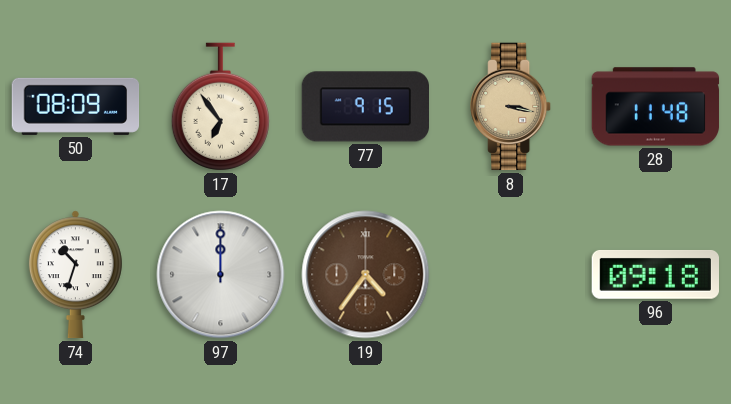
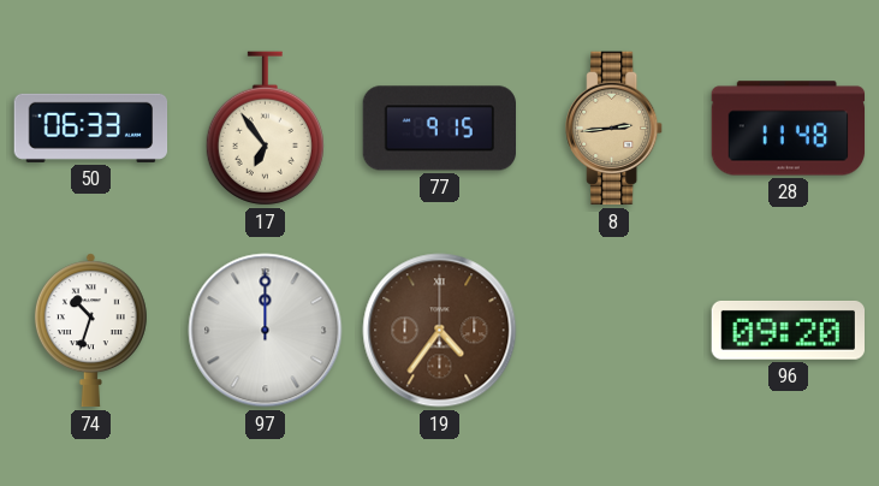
50: 08:09 -> 06:33
8: 3:17 -> 2:44
96: 09:18 -> 09:20
